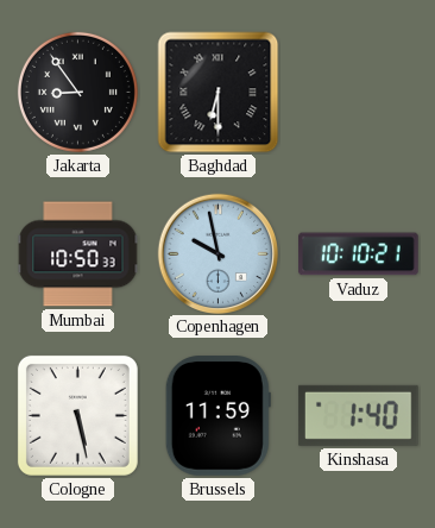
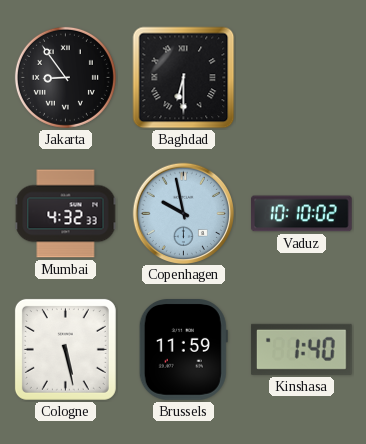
Mumbai: 10:50 -> 4:32
Vaduz: 10:10:21 -> 10:10:02
